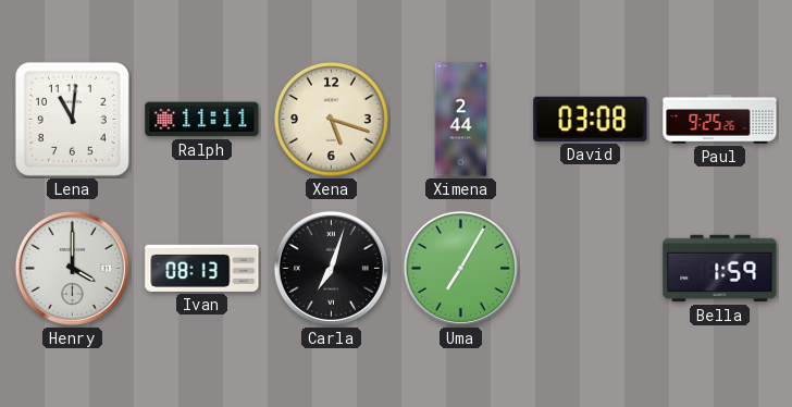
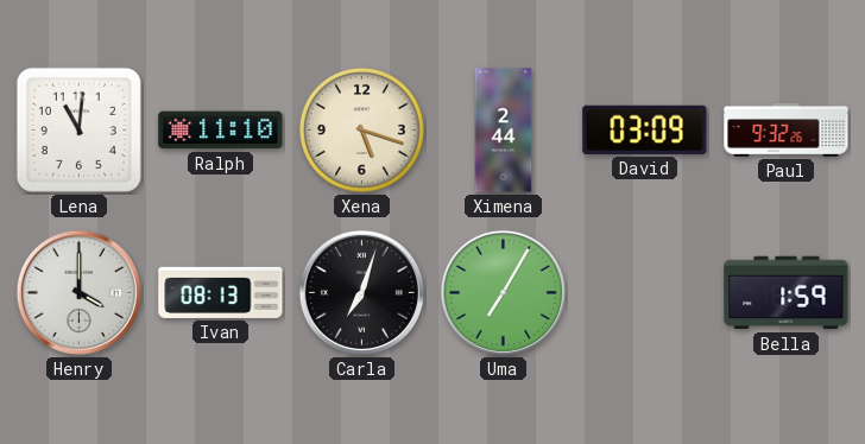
Ralph: 11:11 -> 11:10
David: 03:08 -> 03:09
Paul: 9:25 -> 9:32
